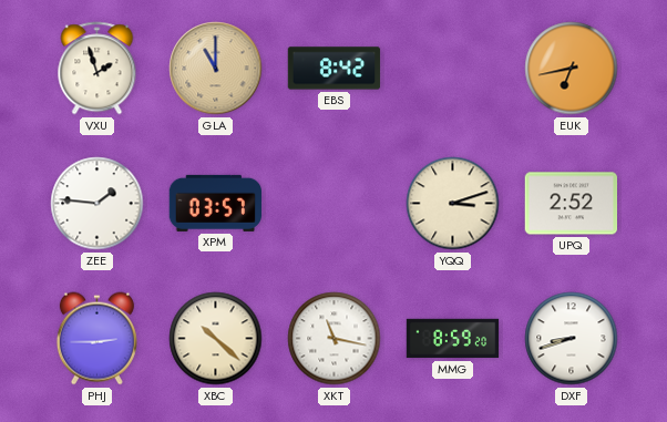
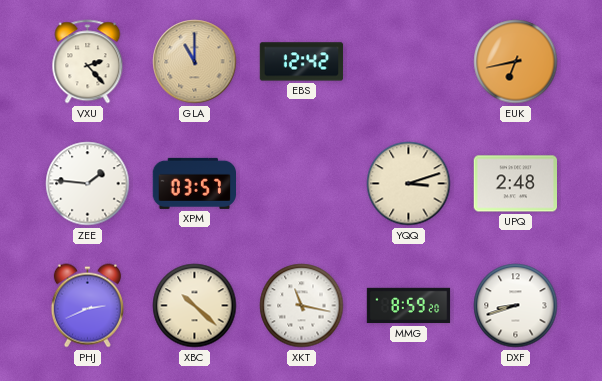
VXU: 1:57 -> 2:23
EBS: 8:42 -> 12:42
UPQ: 2:52 -> 2:48
PHJ: 2:45 -> 2:41
